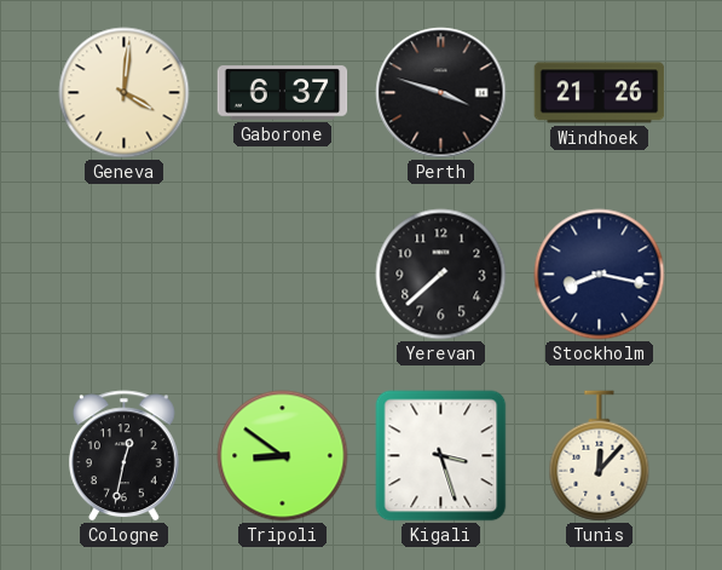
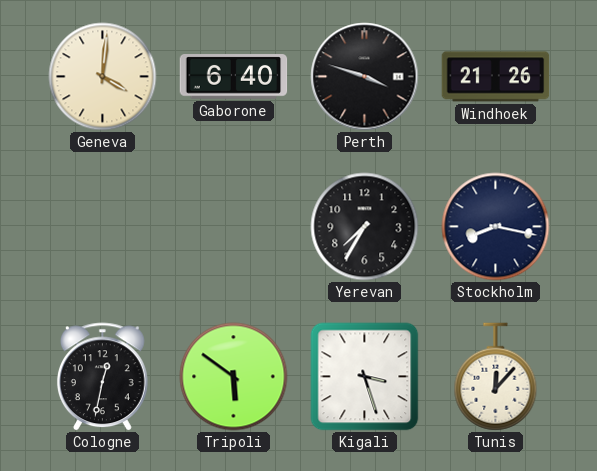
Gaborone: 6:37 -> 6:40
Yerevan: 7:38 -> 7:35
Tripoli: 8:51 -> 5:51
